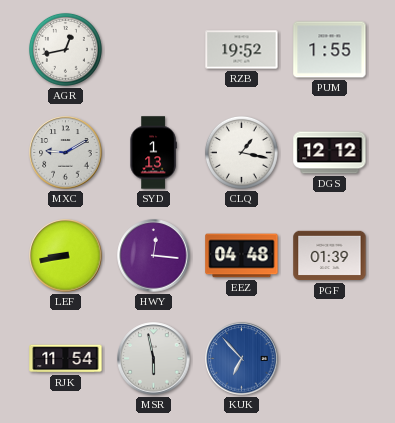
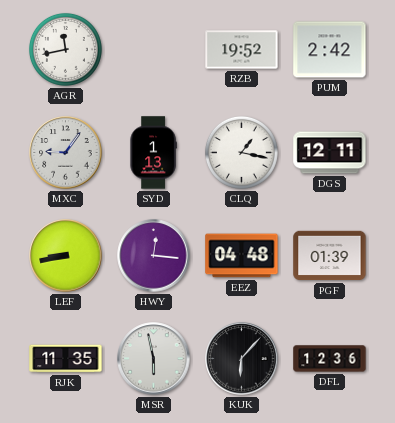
AGR: 12:43 -> 11:43
PUM: 1:55 -> 2:42
MXC: 9:10 -> 9:06
DGS: 12:12 -> 12:11
RJK: 11:54 -> 11:35
KUK: 6:53 -> 6:07
KUK dial: blue -> black
DFL: none -> 12:36
